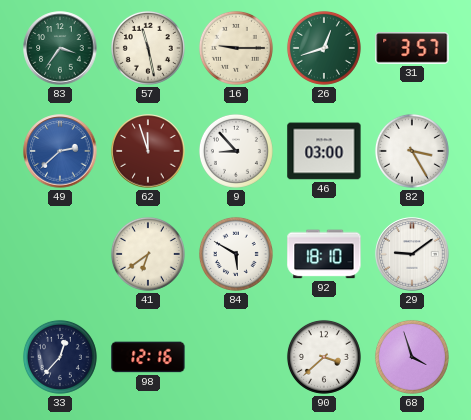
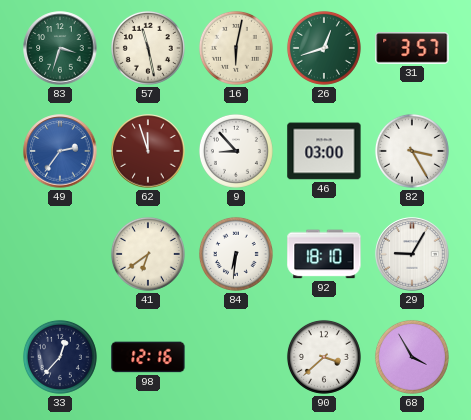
83: 3:36 -> 3:33
16: 9:15 -> 6:02
49: 2:38 -> 2:36
84: 5:50 -> 6:31
29: 9:09 -> 9:05
68: 3:57 -> 3:55
